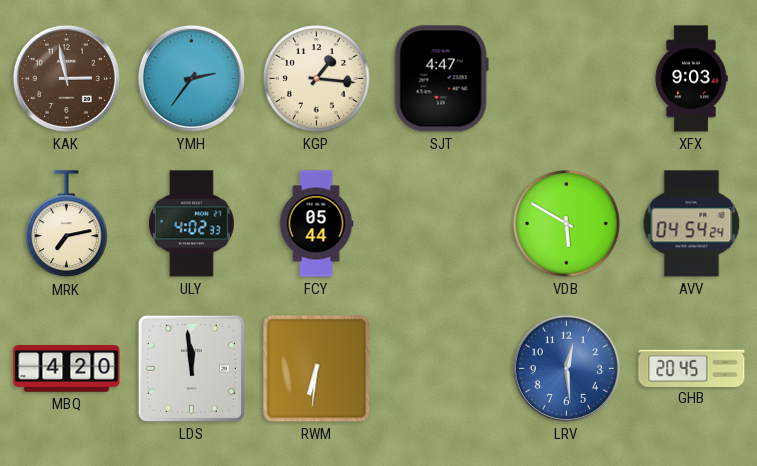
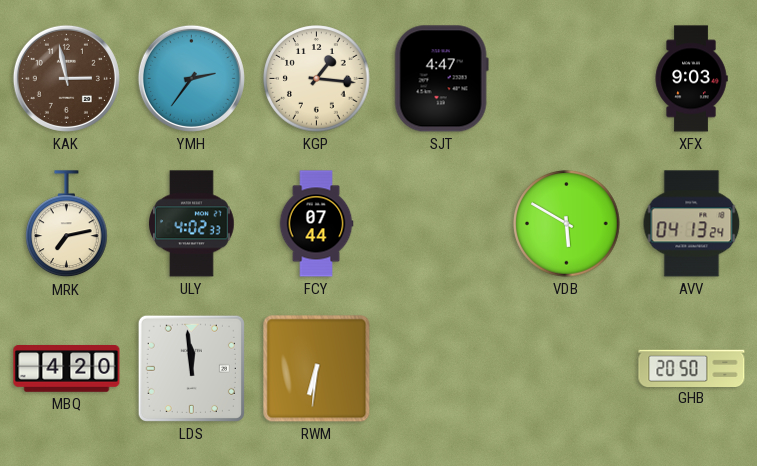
FCY: 05:44 -> 07:44
AVV: 04:54 -> 04:13
LRV: 12:29 -> none
GHB: 20:45 -> 20:50
